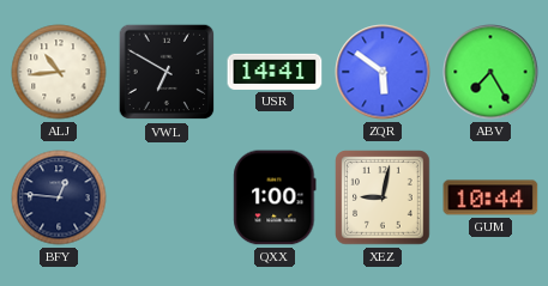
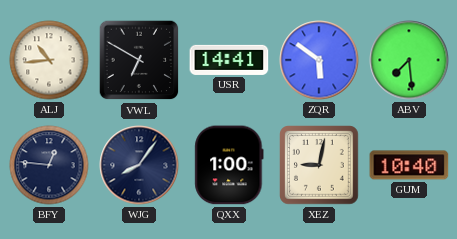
ABV: 7:25 -> 7:29
WJG: none -> 8:06
GUM: 10:44 -> 10:40
